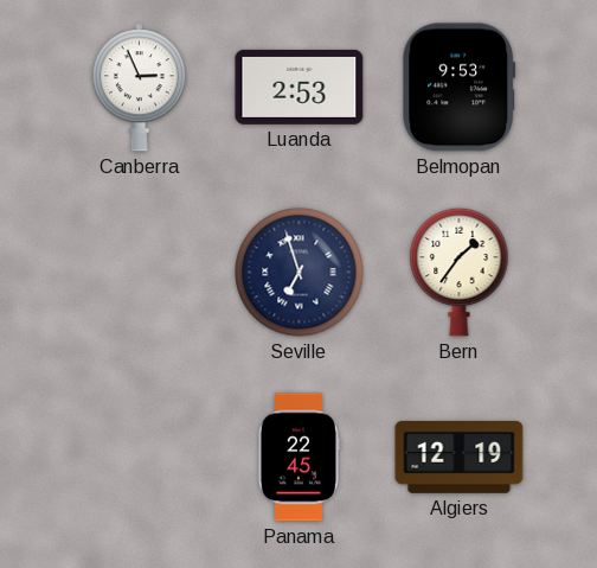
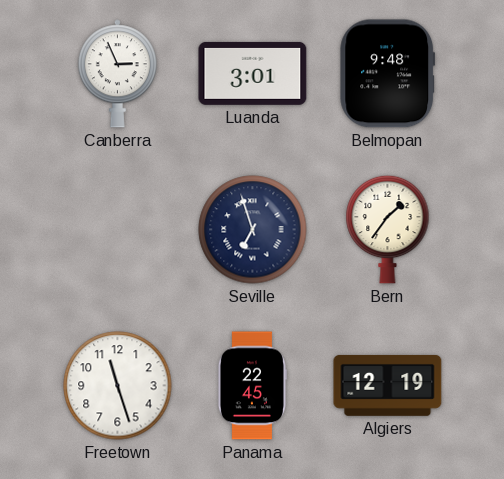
Luanda: 2:53 -> 3:01
Belmopan: 9:53 -> 9:48
Freetown: none -> 11:27
